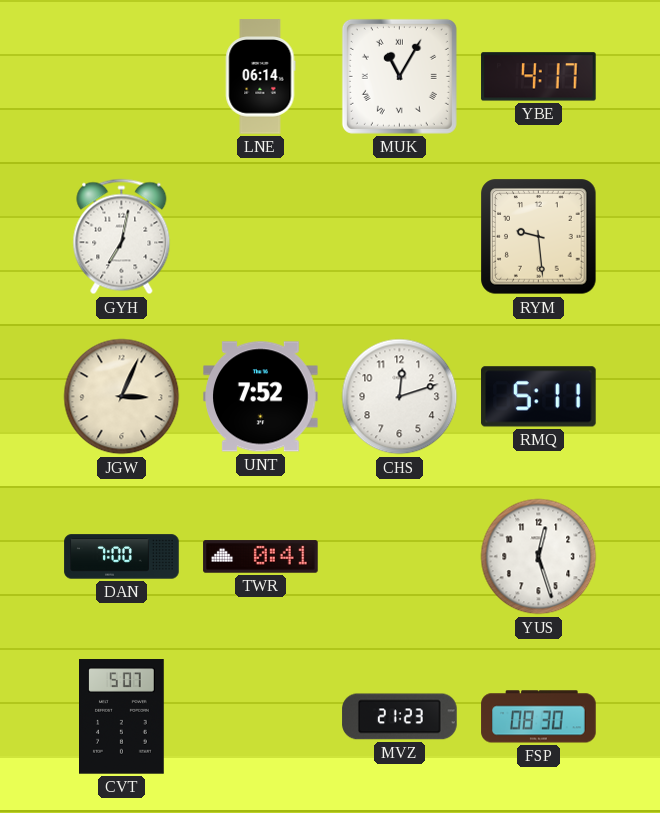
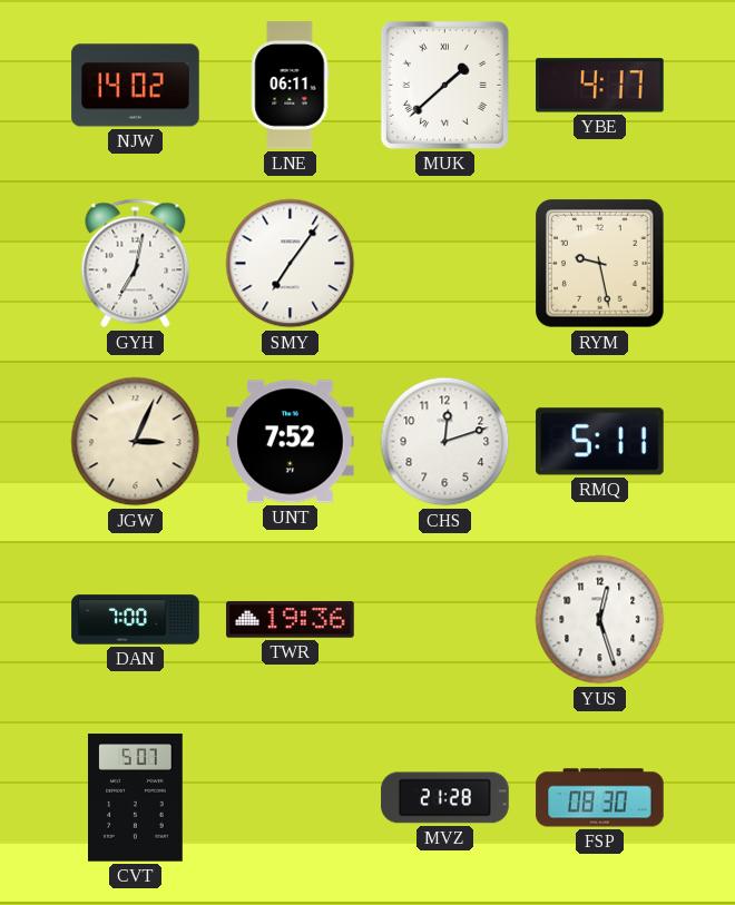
NJW: none -> 14:02
LNE: 06:14 -> 06:11
MUK: 11:05 -> 1:38
SMY: none -> 7:06
RYM: 9:29 -> 9:28
TWR: 0:41 -> 19:36
MVZ: 21:23 -> 21:28
